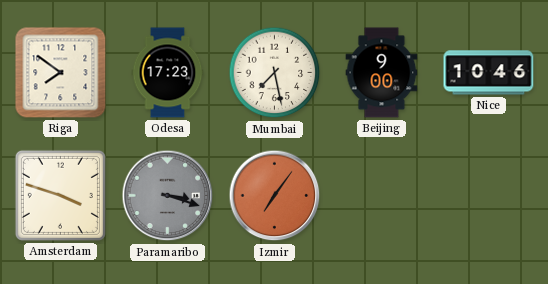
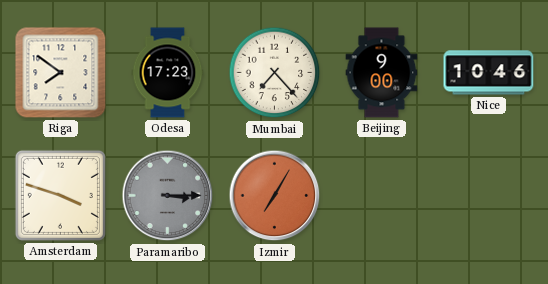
Mumbai: 7:28 -> 7:23
Paramaribo: 3:18 -> 3:15
Izmir: 7:06 -> 7:05
